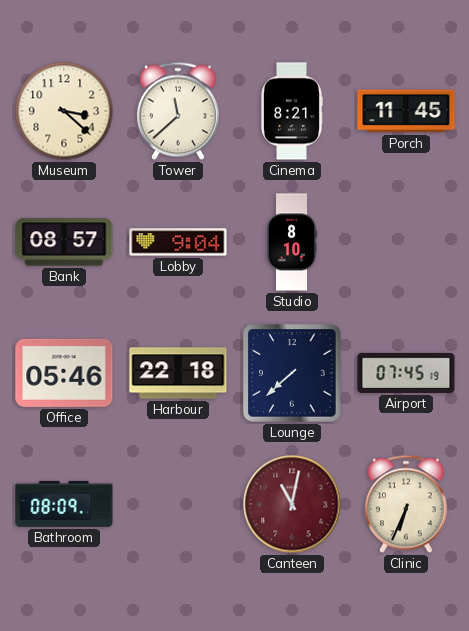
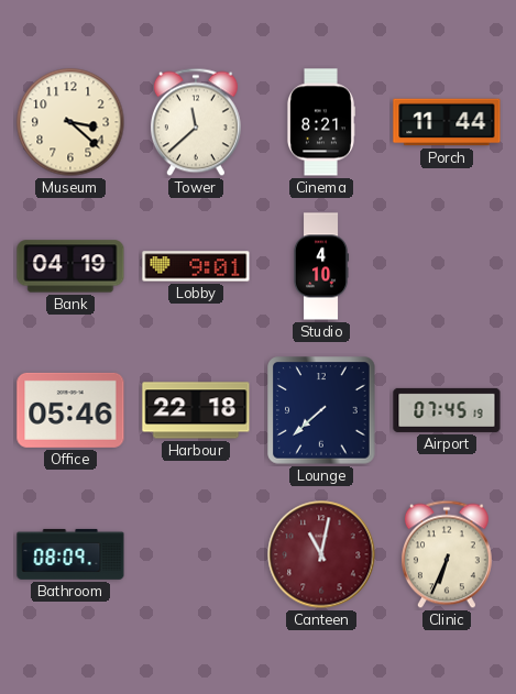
Porch: 11:45 -> 11:44
Bank: 08:57 -> 04:19
Lobby: 9:04 -> 9:01
Studio: 8:10 -> 4:10
